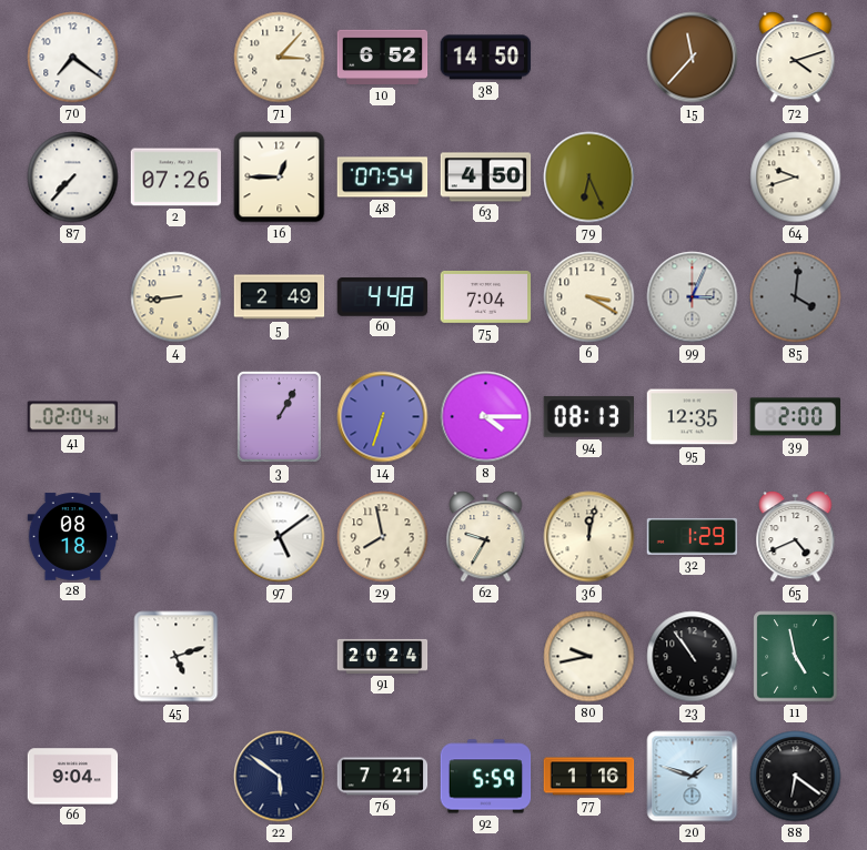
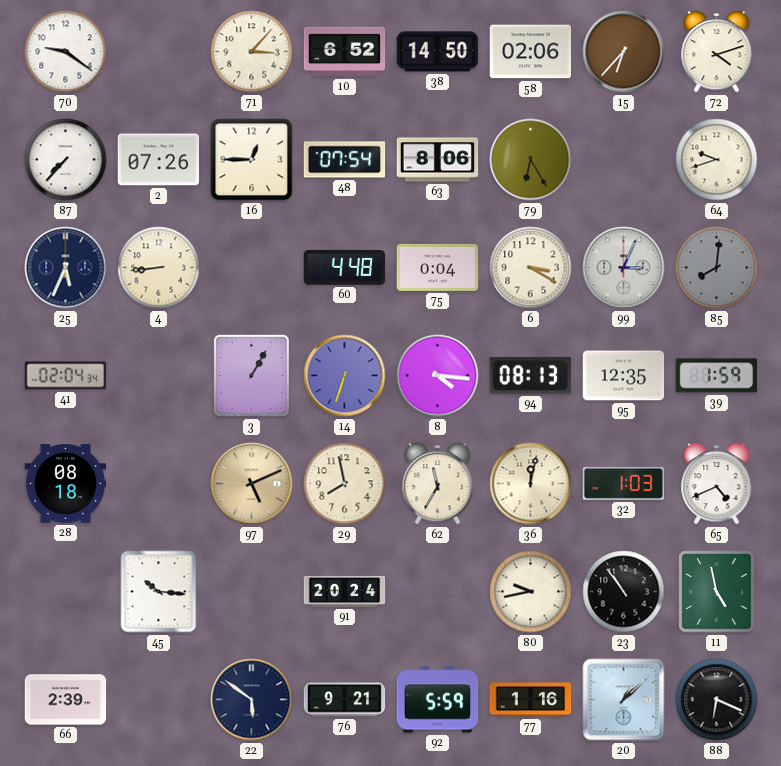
70: 7:21 -> 9:21
58: none -> 02:06
15: 11:37 -> 6:37
63: 4:50 -> 8:06
79: 6:26 -> 6:25
25: none -> 5:34
5: 2:49 -> none
75: 7:04 -> 0:04
85: 4:01 -> 8:01
8: 4:15 -> 4:16
39: 2:00 -> 1:59
97: 5:09 -> 5:11
97 dial: white -> champagne
62: 9:35 -> 11:35
32: 1:29 -> 1:03
45: 5:12 -> 10:16
66: 9:04 -> 2:39
76: 7:21 -> 9:21
20: 1:48 -> 1:08
88: 6:21 -> 6:19
